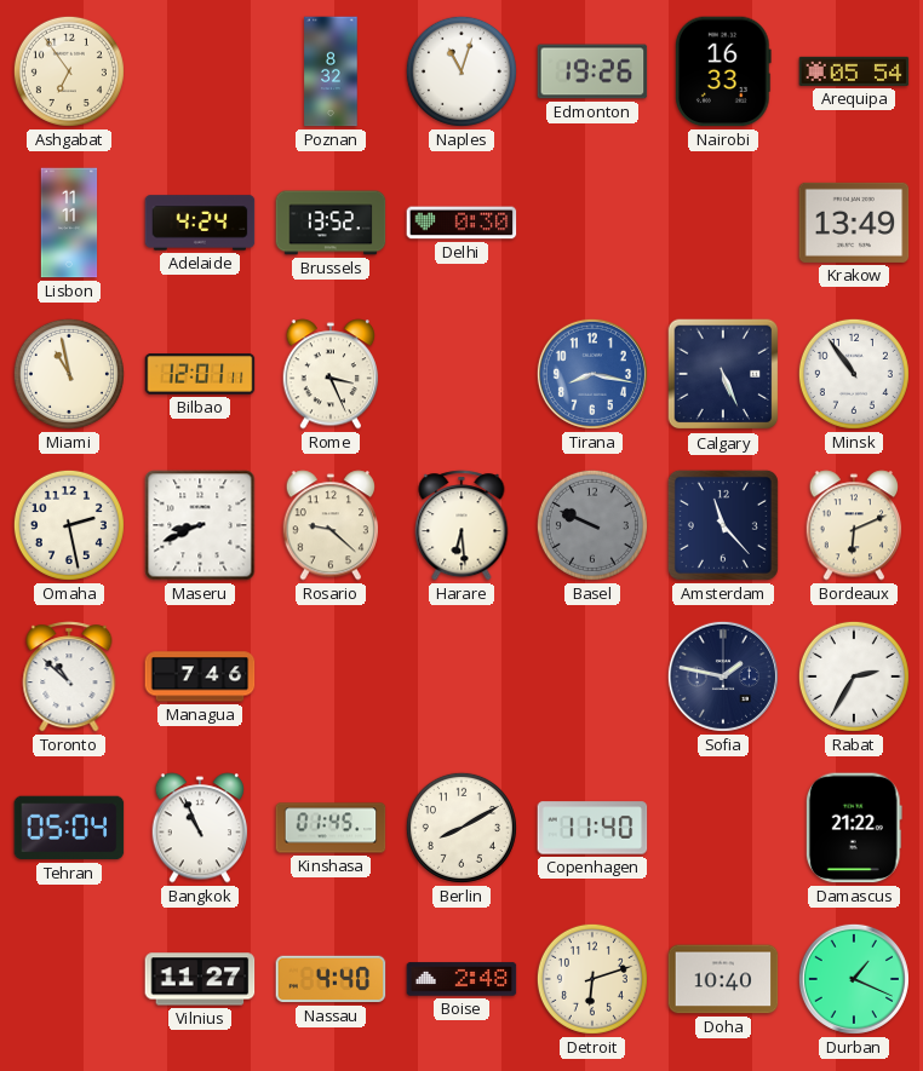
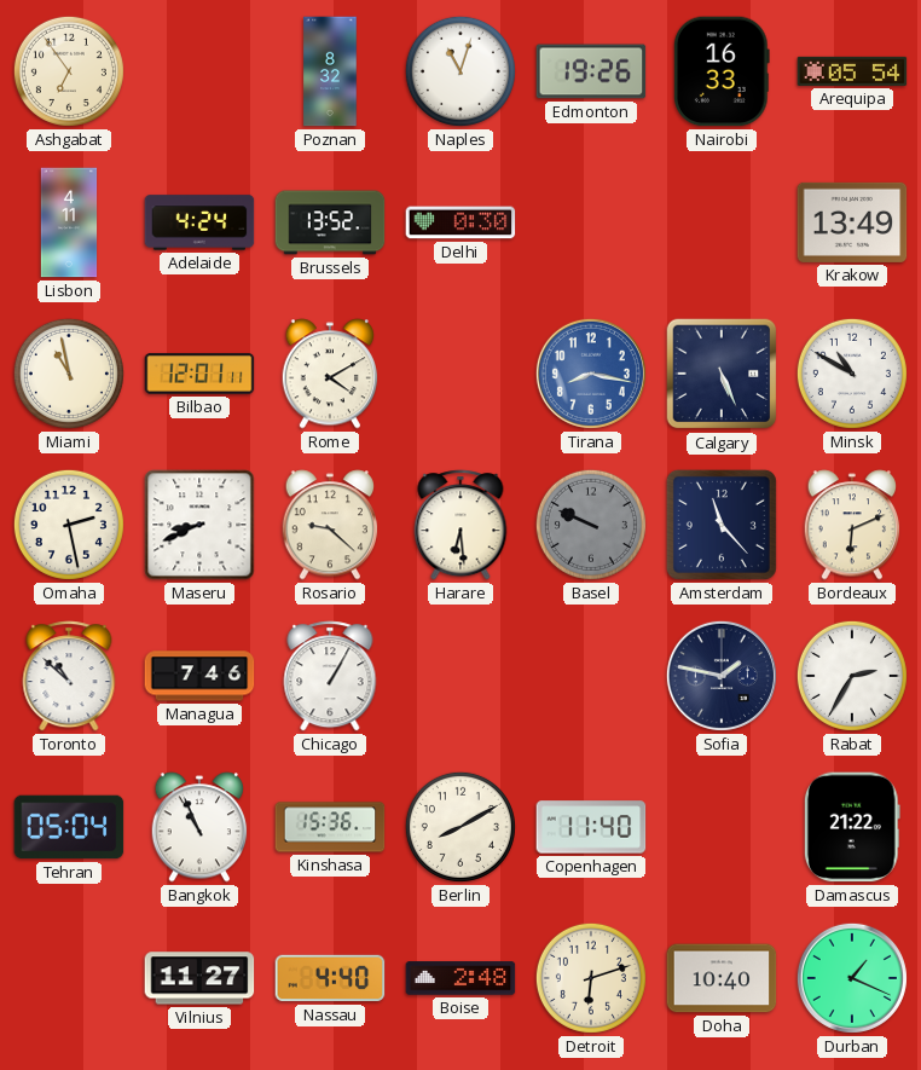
Lisbon: 11:11 -> 4:11
Rome: 3:26 -> 4:10
Minsk: 10:54 -> 10:50
Chicago: none -> 1:05
Kinshasa: 01:45 -> 15:36
